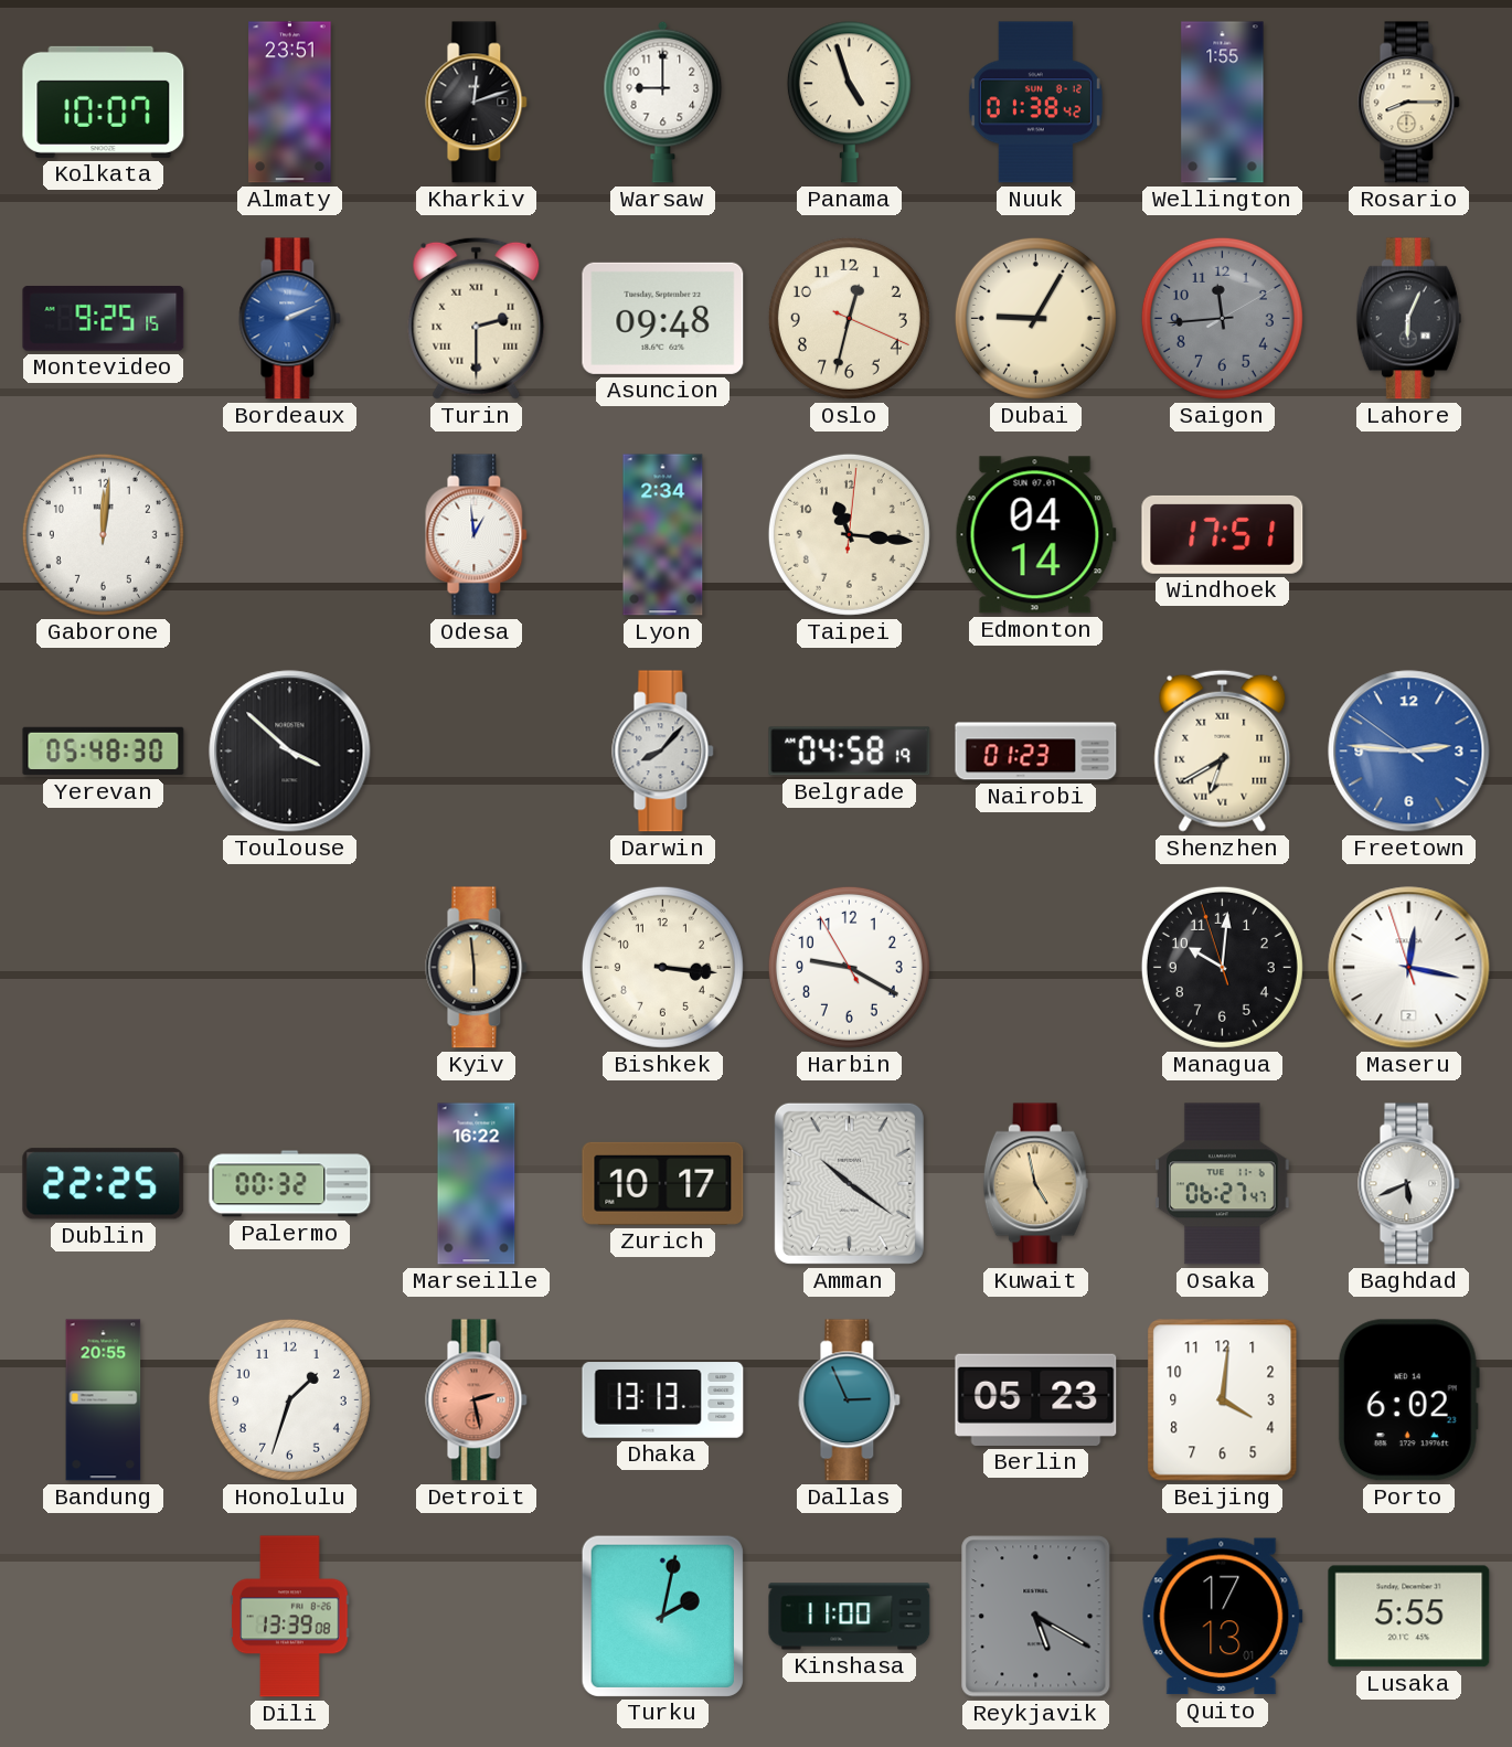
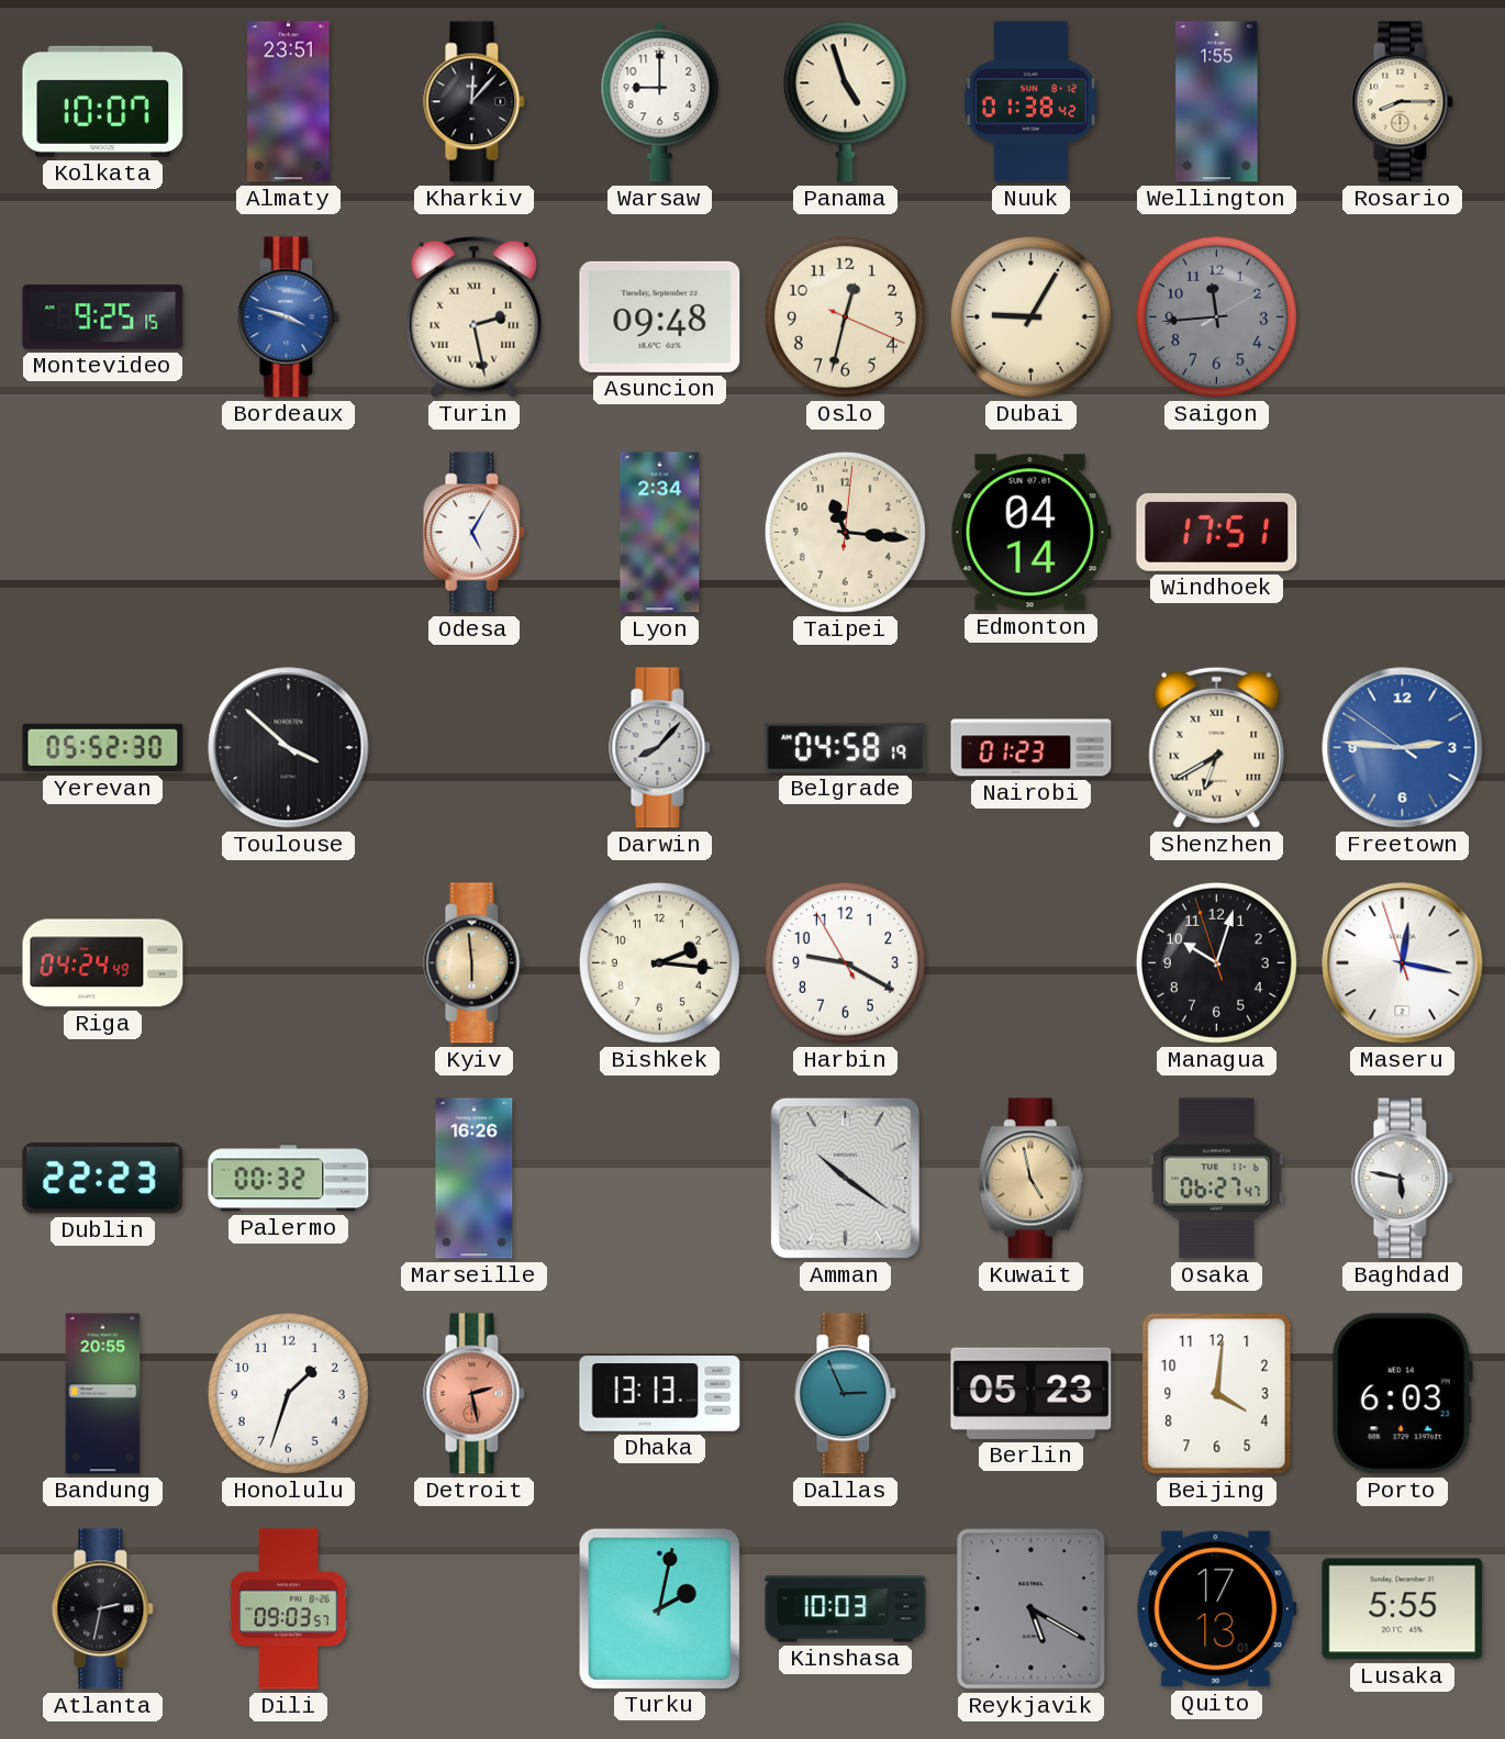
Kharkiv: 12:12 -> 12:07
Bordeaux: 2:11 -> 3:48
Turin: 2:30 -> 2:28
Lahore: 6:04 -> none
Gaborone: 12:01 -> none
Odesa: 12:59 -> 5:05
Yerevan: 05:48 -> 05:52
Riga: none -> 04:24
Bishkek: 3:16 -> 2:16
Managua: 10:00 -> 10:02
Dublin: 22:25 -> 22:23
Marseille: 16:22 -> 16:26
Zurich: 10:17 -> none
Baghdad: 5:41 -> 5:47
Porto: 6:02 -> 6:03
Atlanta: none -> 2:32
Dili: 13:39 -> 09:03
Kinshasa: 11:00 -> 10:03
